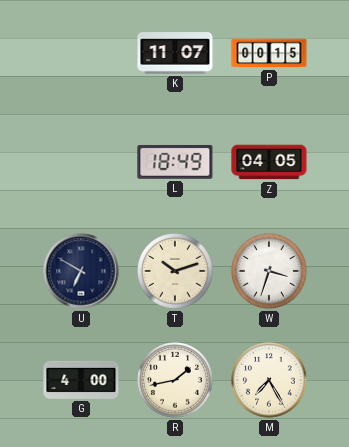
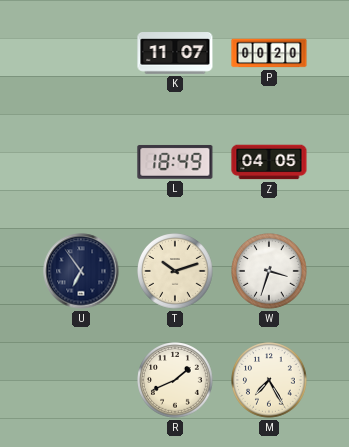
P: 00:15 -> 00:20
U: 6:50 -> 6:54
G: 4:00 -> none
R: 1:43 -> 1:41
